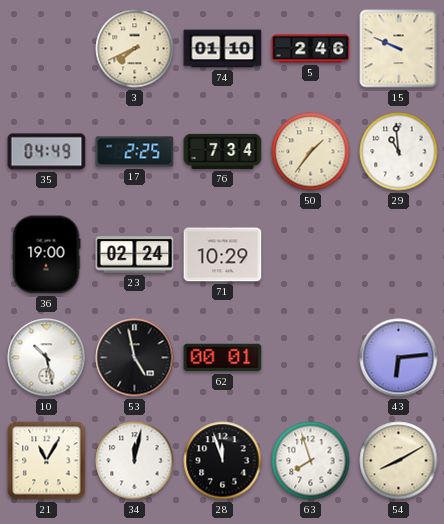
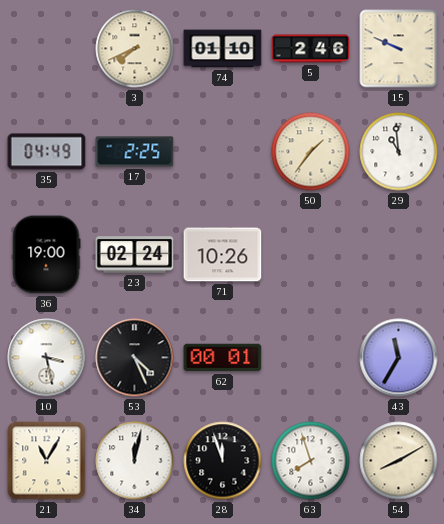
76: 7:34 -> none
71: 10:29 -> 10:26
10: 10:28 -> 3:28
53: 4:58 -> 4:26
43: 6:14 -> 11:35
